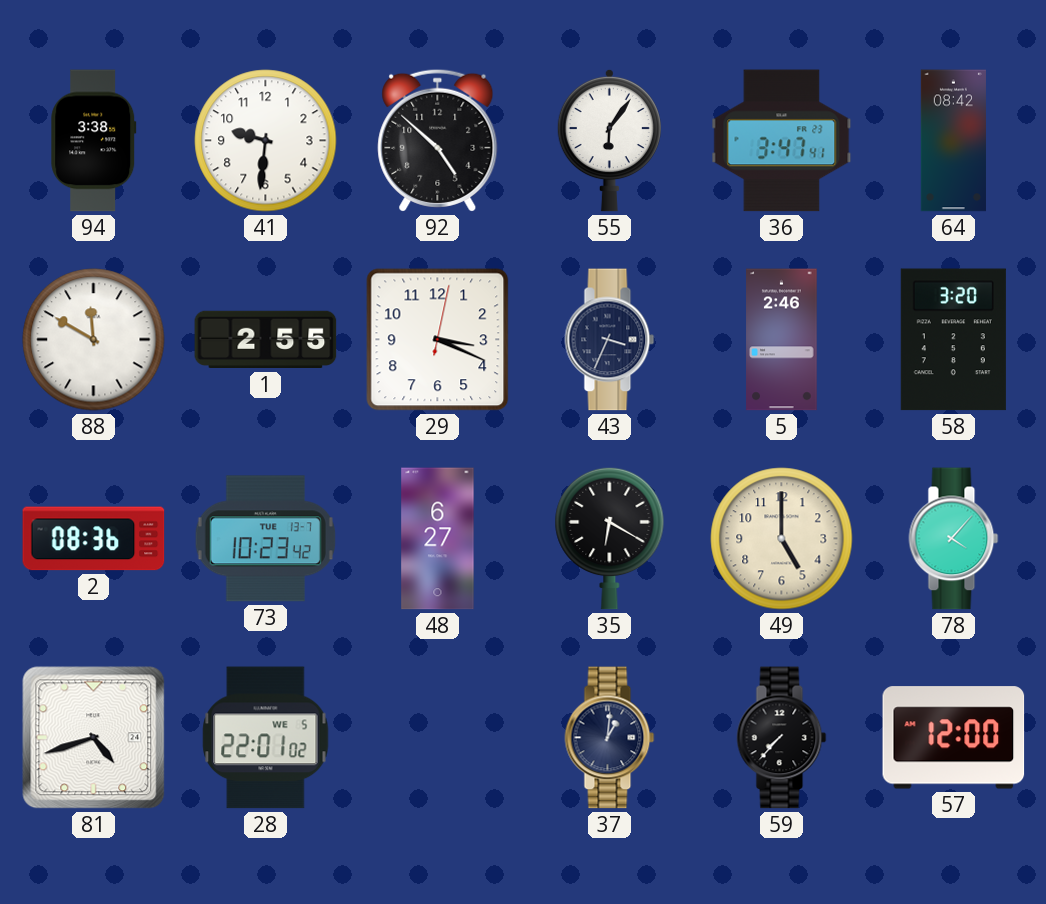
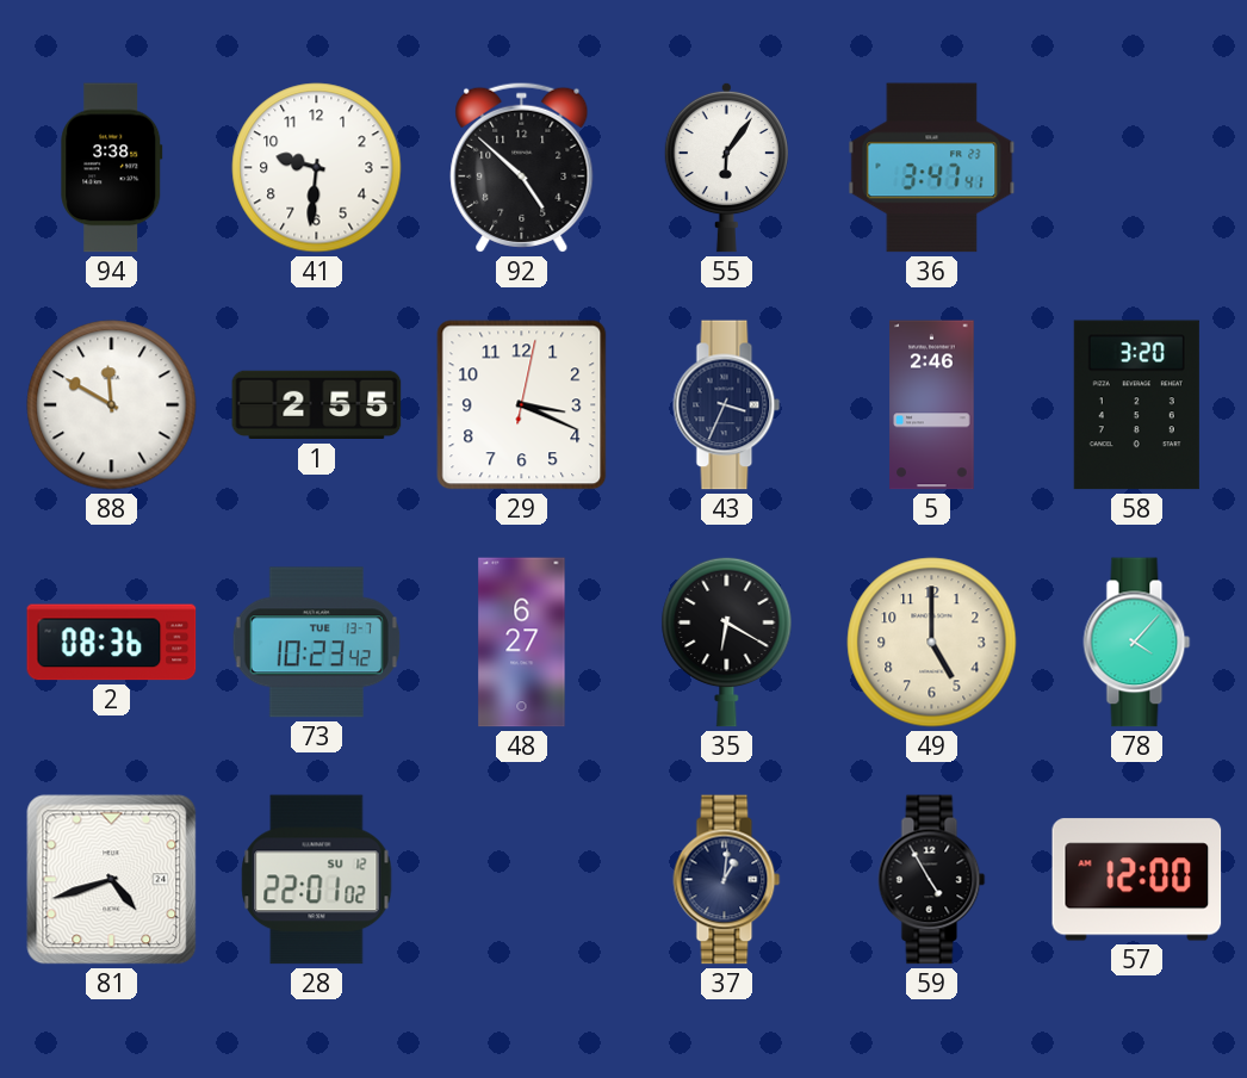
64: 08:42 -> none
28 date: WE 5 -> SU 12
59: 7:37 -> 4:55
